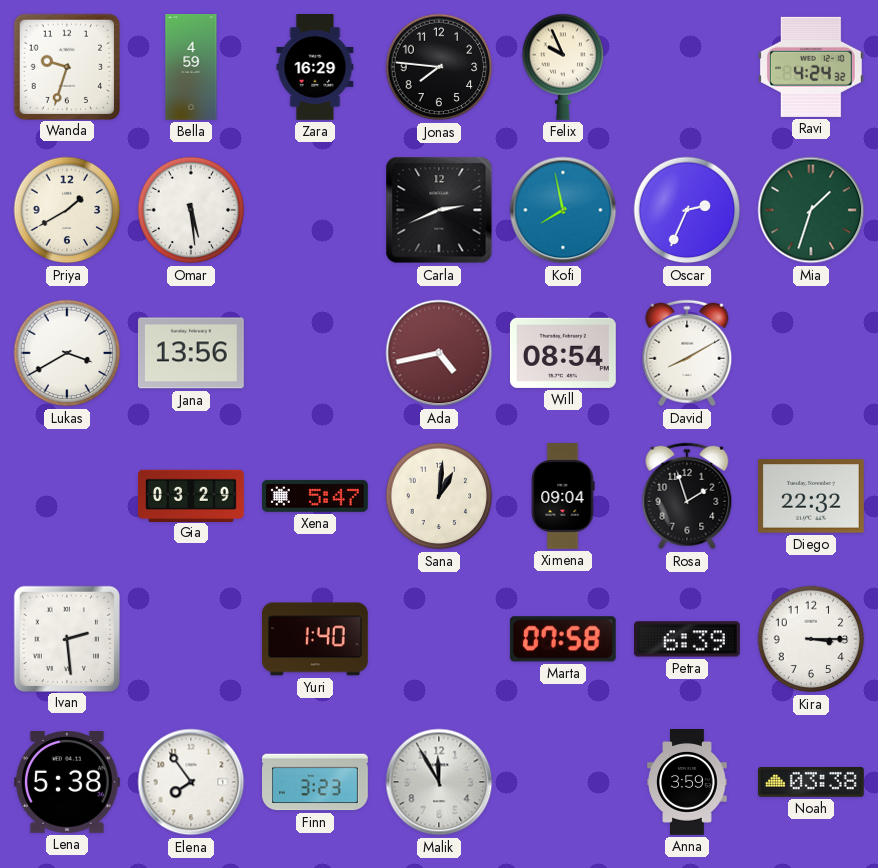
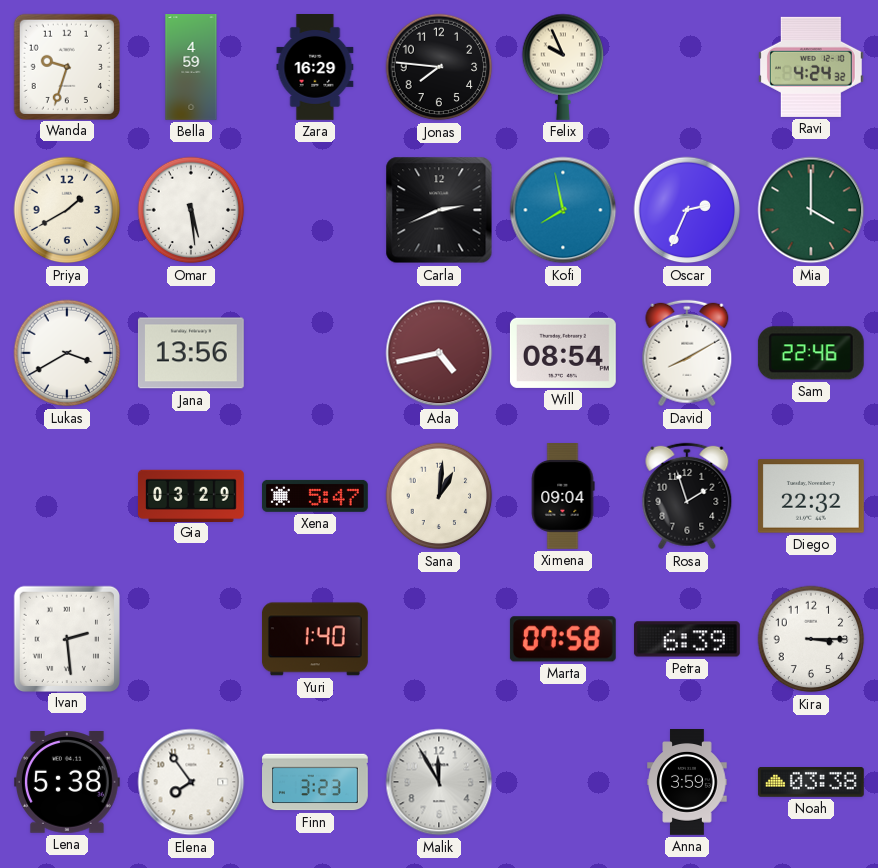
Mia: 1:33 -> 4:00
Sam: none -> 22:46
